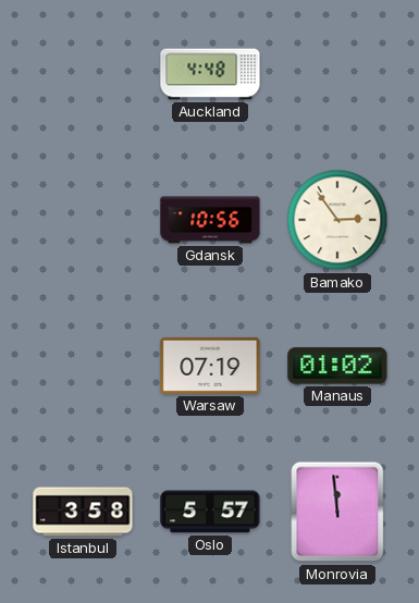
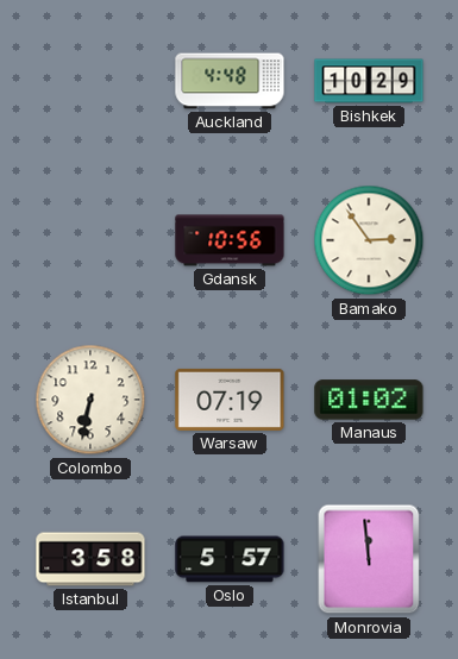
Bishkek: none -> 10:29
Colombo: none -> 6:32
